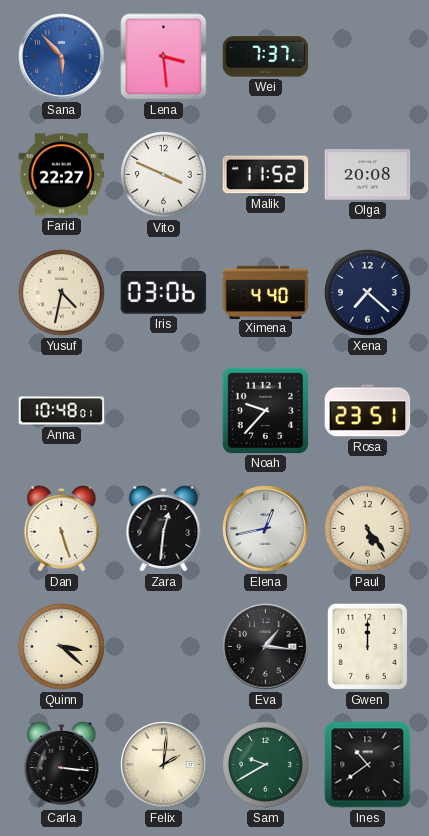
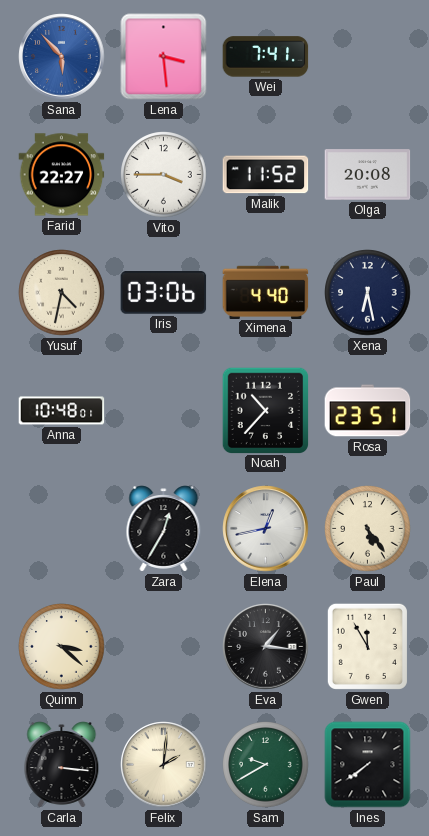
Wei: 7:37 -> 7:41
Vito: 3:49 -> 3:45
Xena: 7:22 -> 6:28
Noah: 9:37 -> 10:37
Dan: 5:27 -> none
Zara: 12:31 -> 12:35
Gwen: 12:00 -> 11:55
Ines: 10:39 -> 7:39
